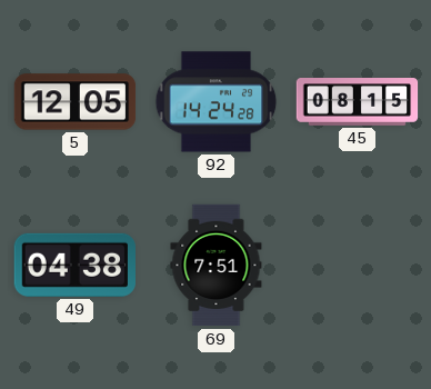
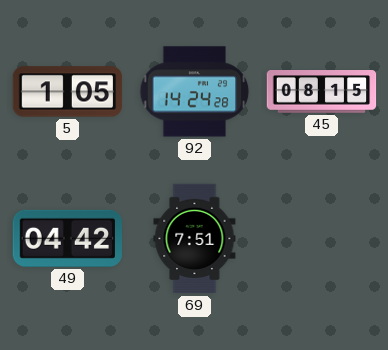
5: 12:05 -> 1:05
49: 04:38 -> 04:42
